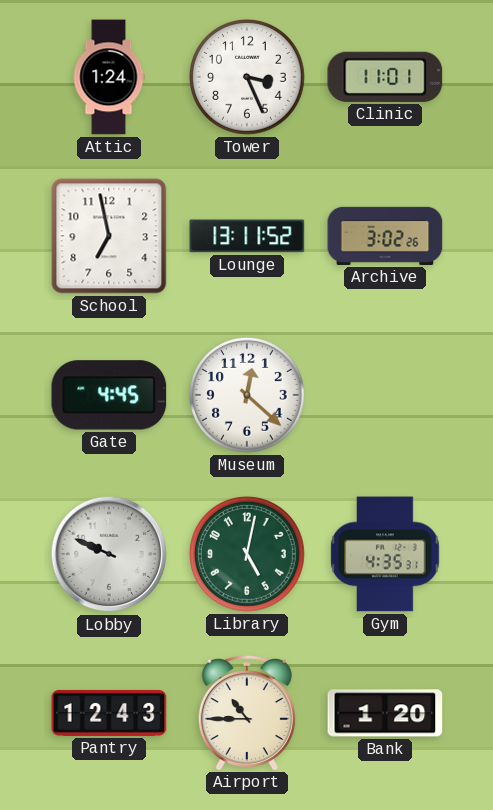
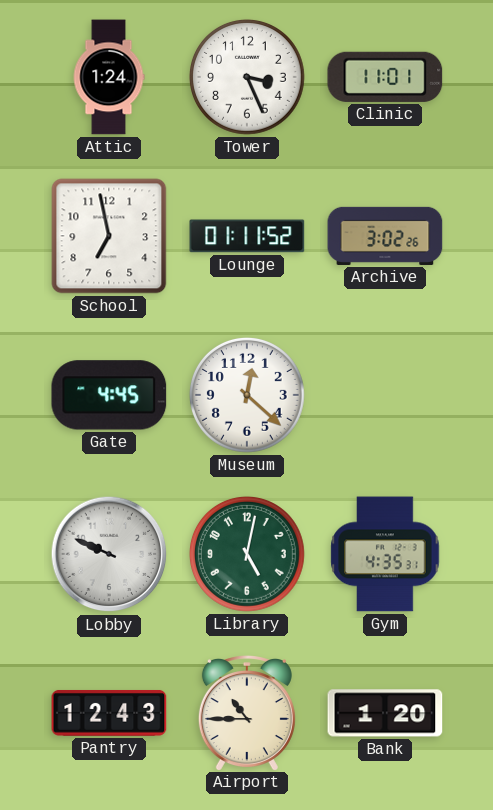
Lounge: 13:11 -> 01:11
